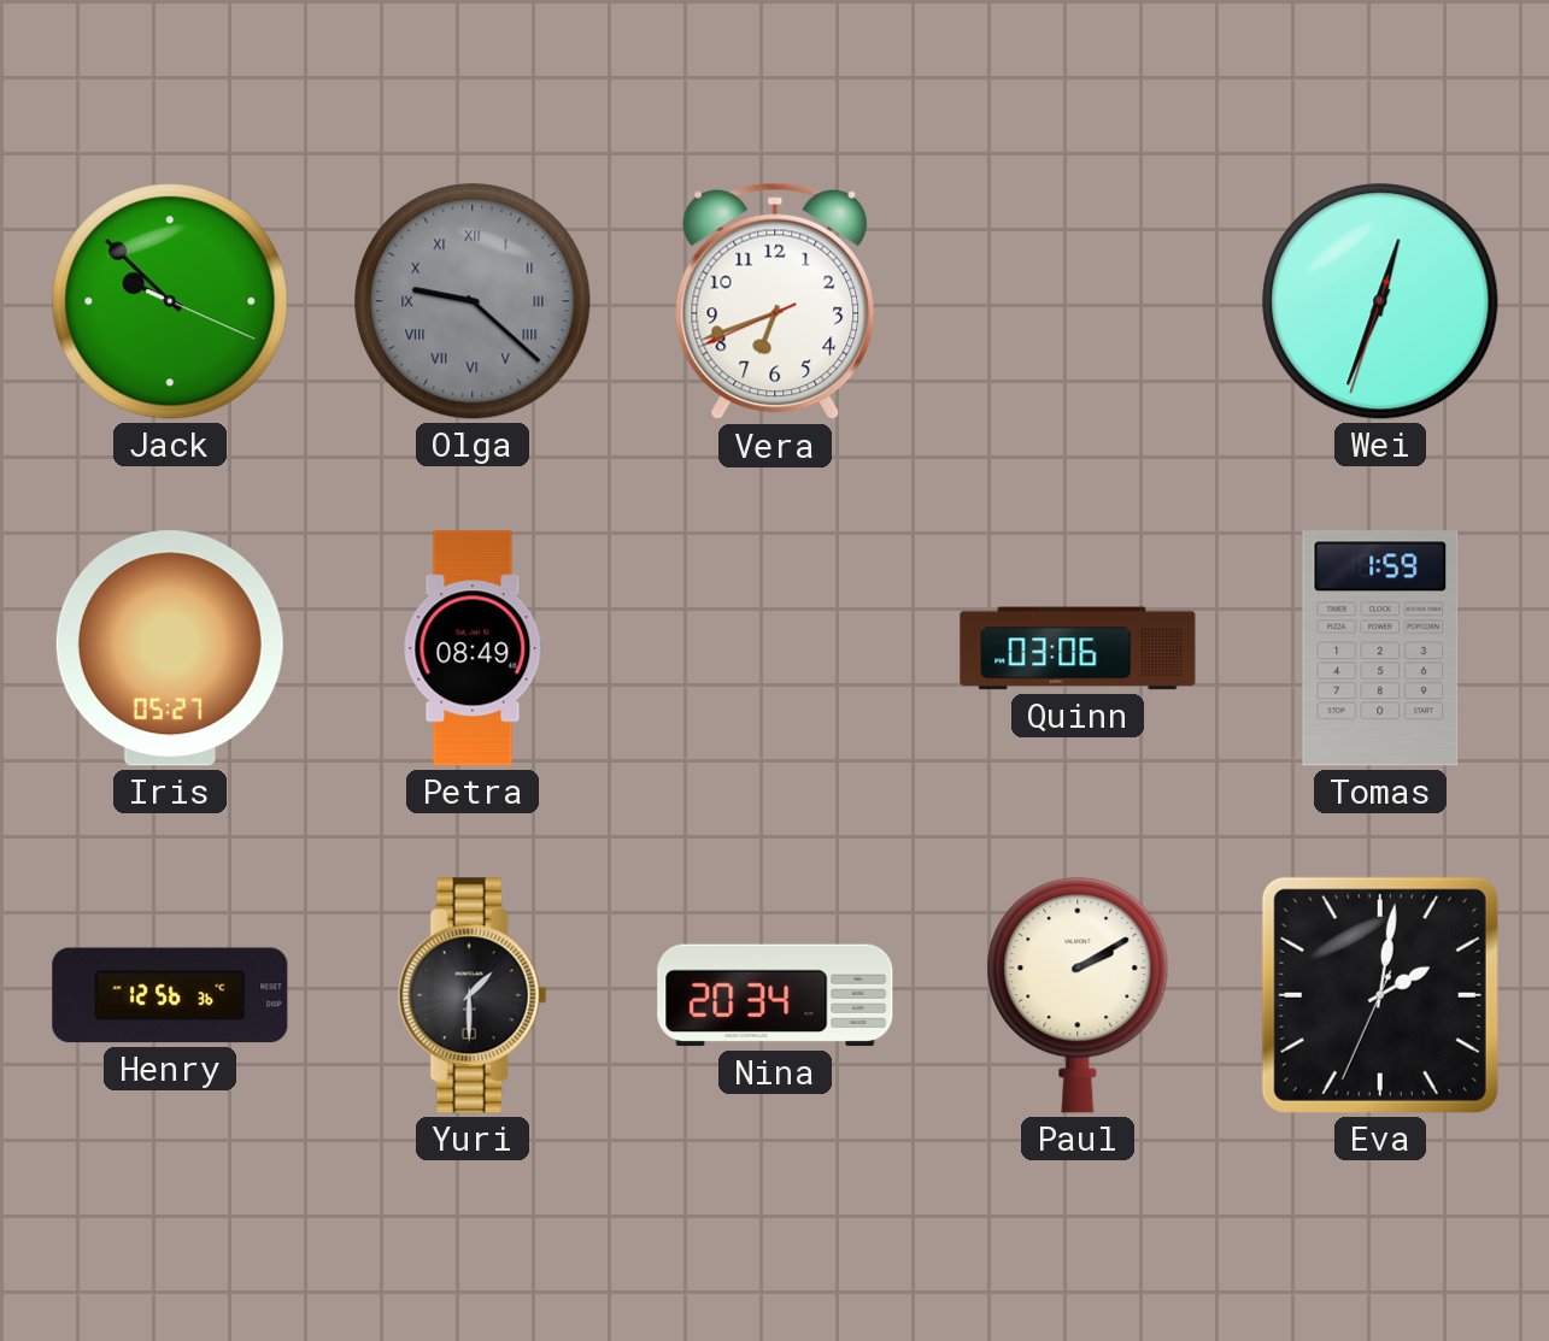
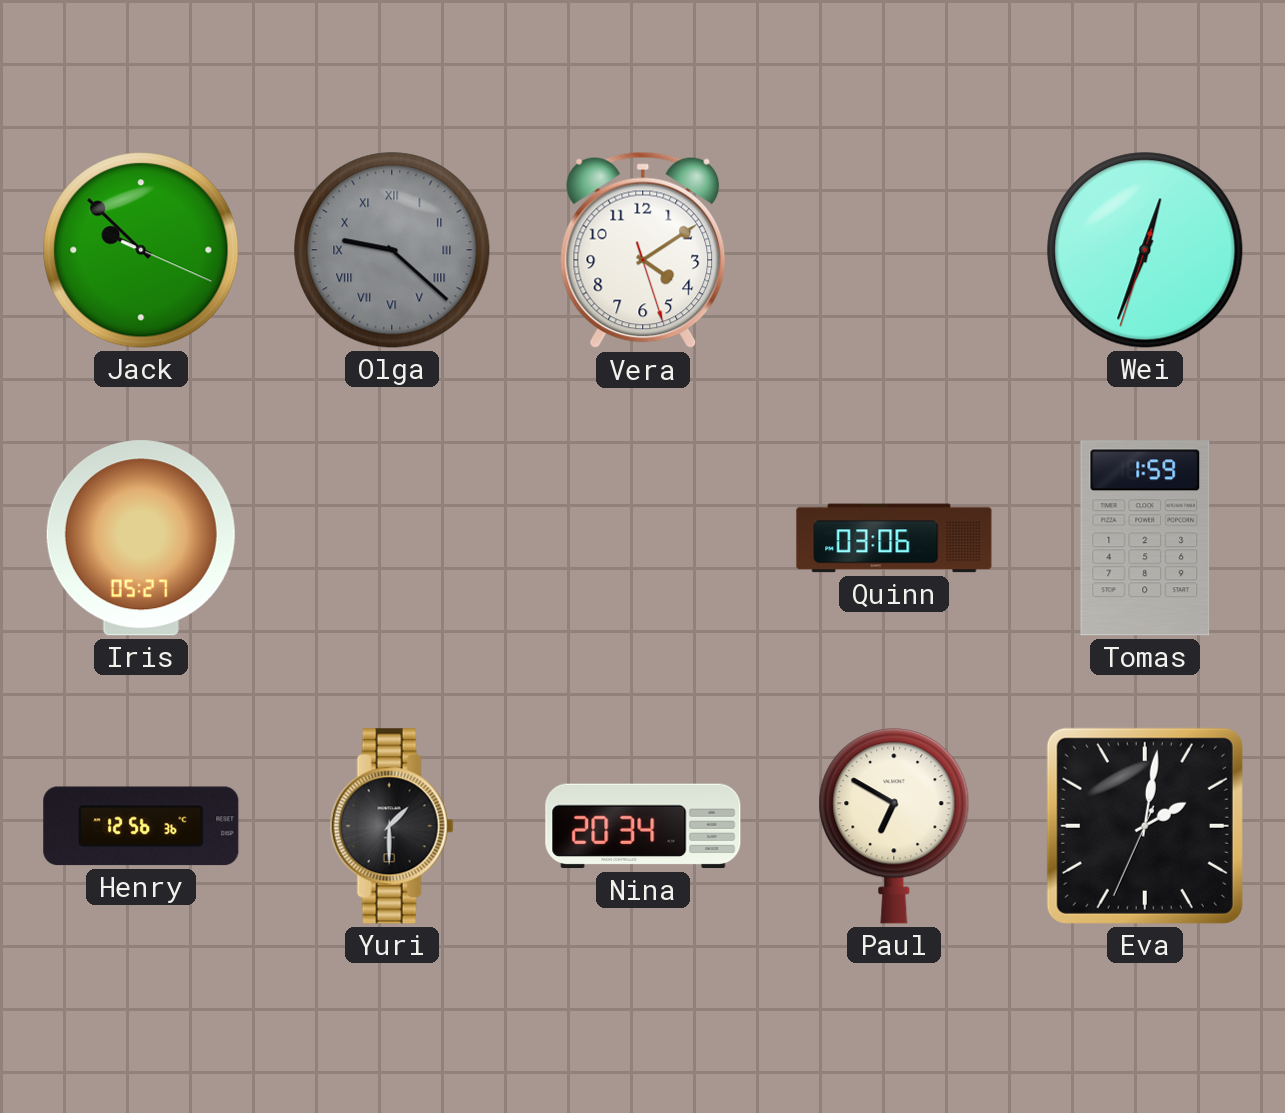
Vera: 6:41 -> 4:09
Petra: 08:49 -> none
Paul: 2:10 -> 6:50
